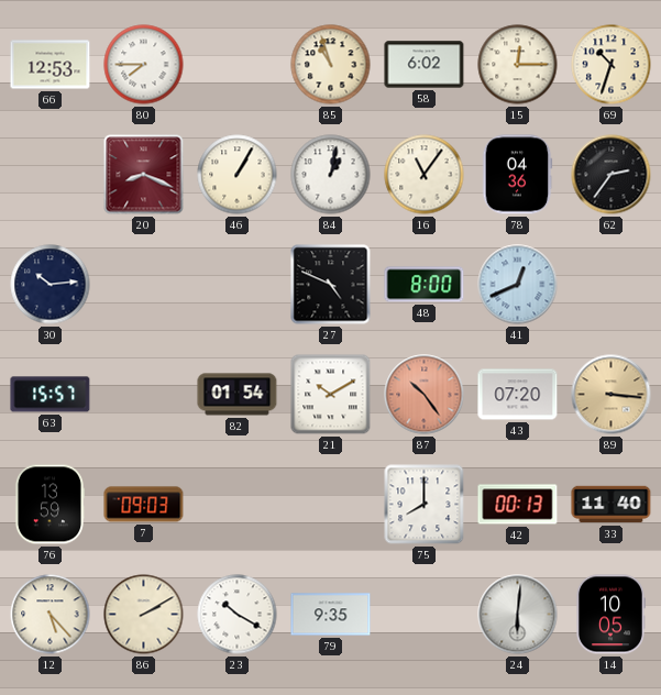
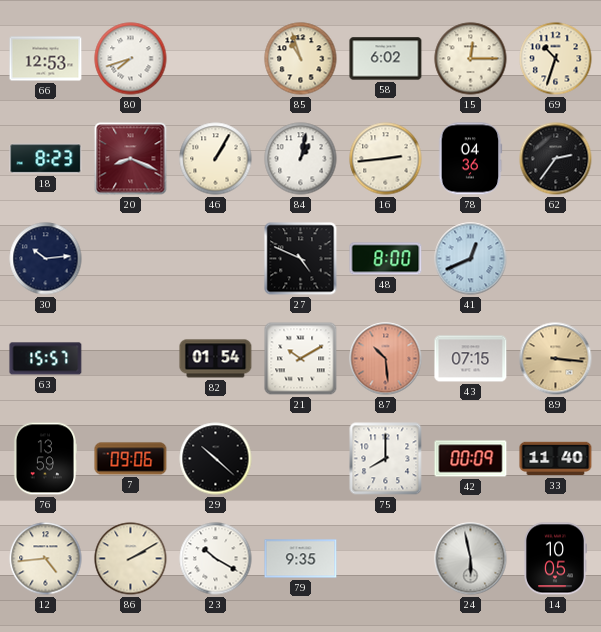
80: 7:45 -> 7:42
18: none -> 8:23
16: 11:06 -> 2:44
87: 10:24 -> 10:29
43: 07:20 -> 07:15
7: 09:03 -> 09:06
29: none -> 10:22
42: 00:13 -> 00:09
12: 5:23 -> 4:44
24: 6:01 -> 5:58
